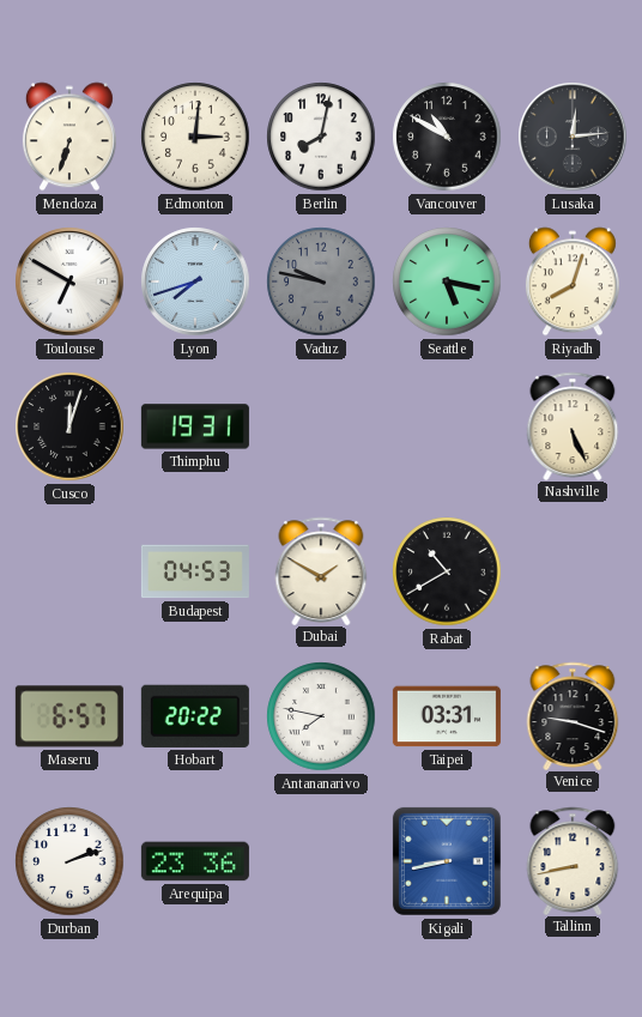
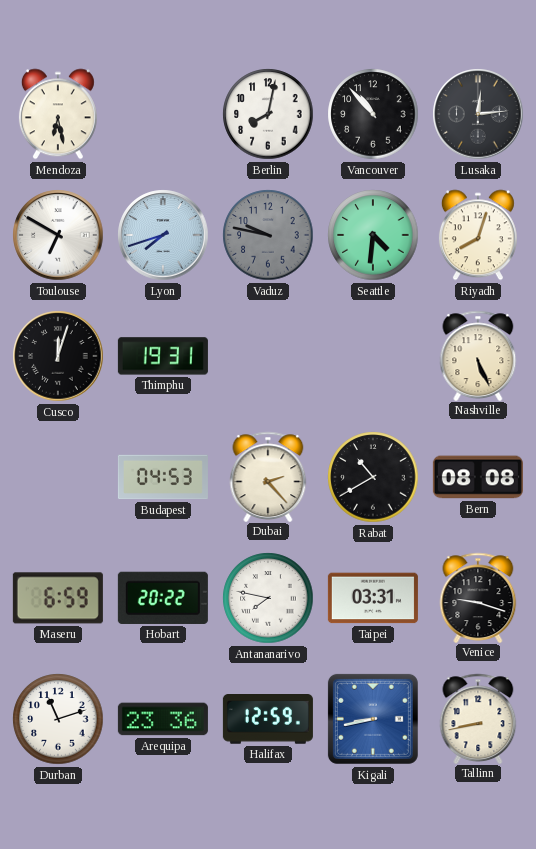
Mendoza: 6:33 -> 6:28
Edmonton: 3:01 -> none
Vancouver: 10:50 -> 10:53
Seattle: 5:17 -> 4:31
Dubai: 1:50 -> 2:23
Bern: none -> 08:08
Maseru: 6:57 -> 6:59
Durban: 2:12 -> 11:12
Halifax: none -> 12:59
